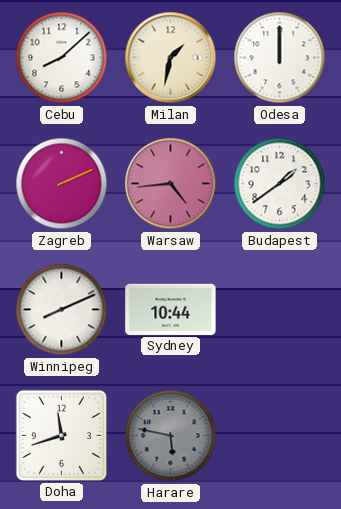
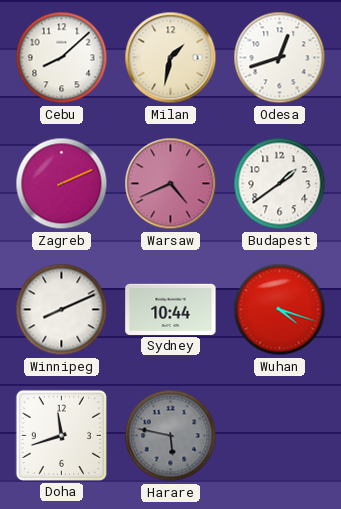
Odesa: 12:00 -> 12:42
Warsaw: 4:44 -> 4:41
Wuhan: none -> 4:18
